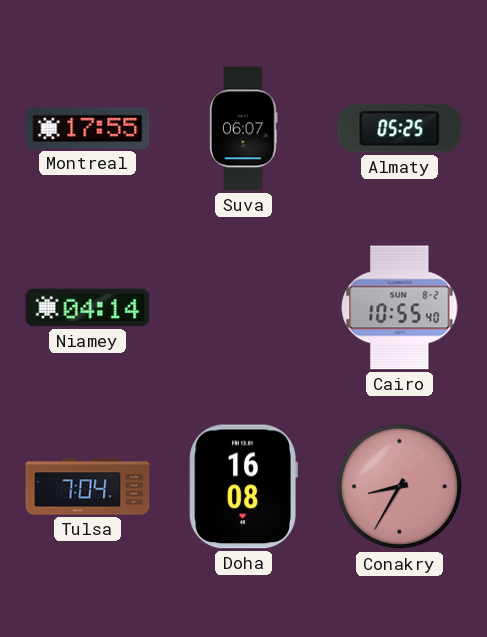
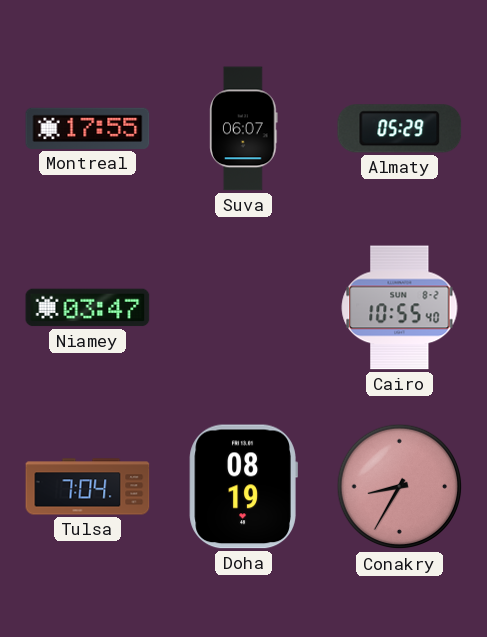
Almaty: 05:25 -> 05:29
Niamey: 04:14 -> 03:47
Doha: 16:08 -> 08:19
